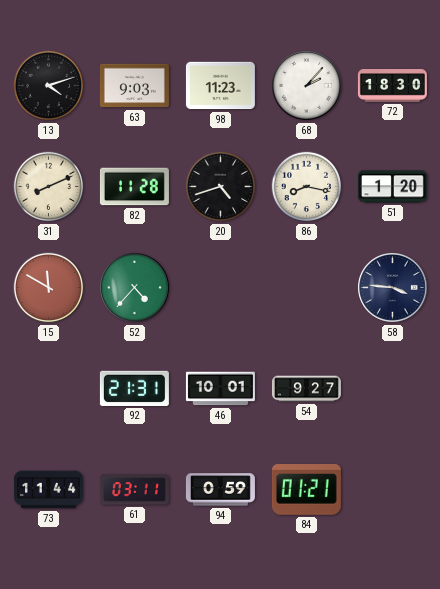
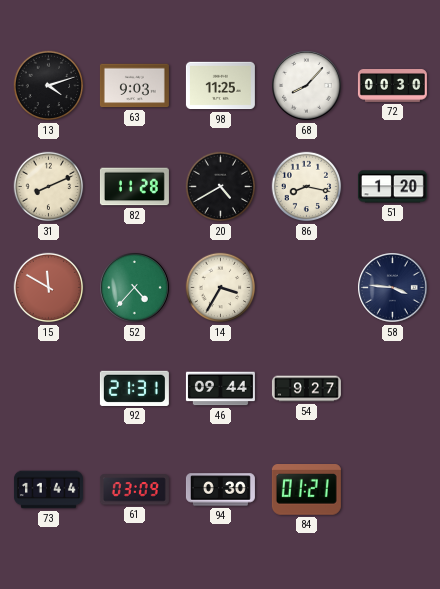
98: 11:23 -> 11:25
68: 2:07 -> 8:07
72: 18:30 -> 00:30
20: 4:42 -> 4:40
14: none -> 3:35
46: 10:01 -> 09:44
61: 03:11 -> 03:09
94: 0:59 -> 0:30
